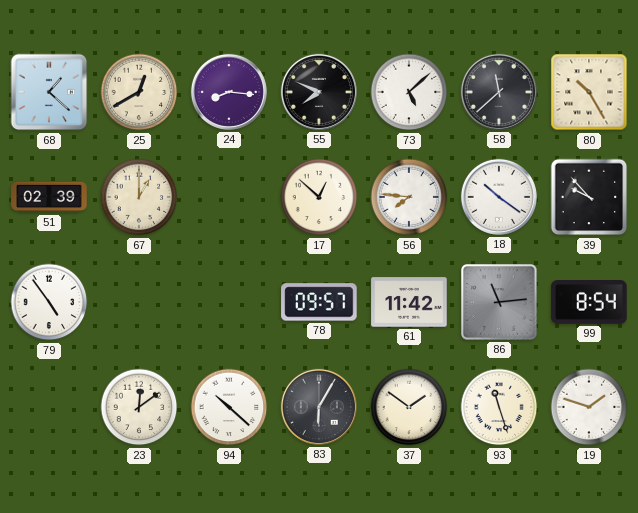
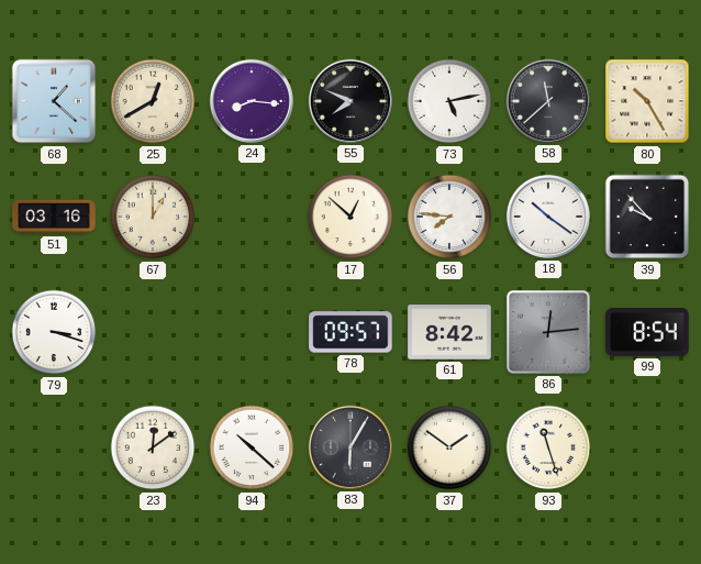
73: 5:08 -> 5:13
51: 02:39 -> 03:16
79: 4:54 -> 3:18
61: 11:42 -> 8:42
86: 11:14 -> 12:14
19: 1:48 -> none
